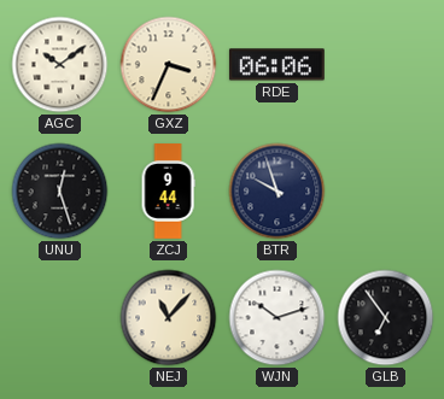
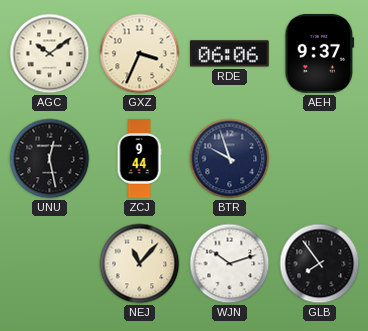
AEH: none -> 9:37
UNU: 12:27 -> 12:28
GLB: 6:54 -> 7:54
